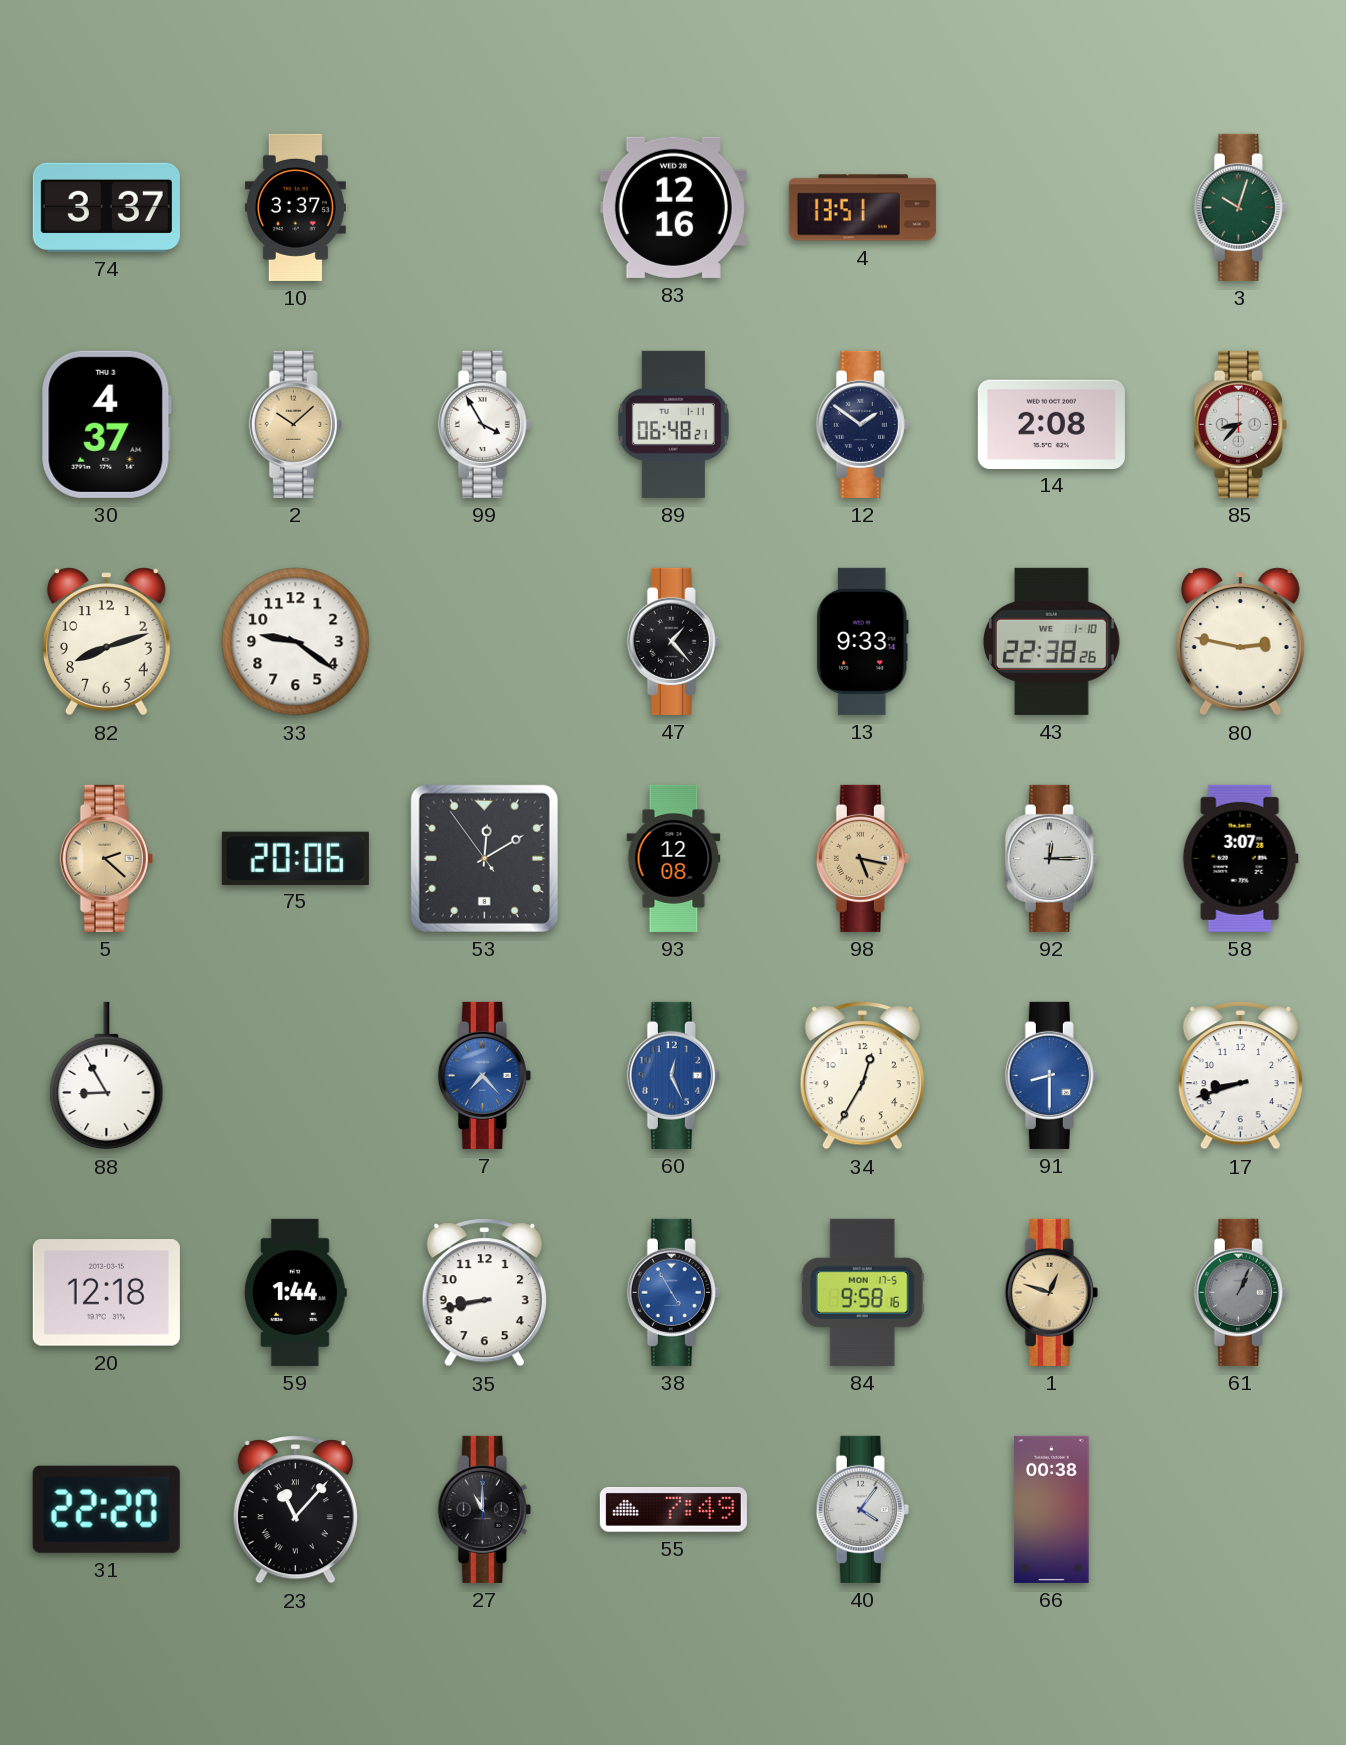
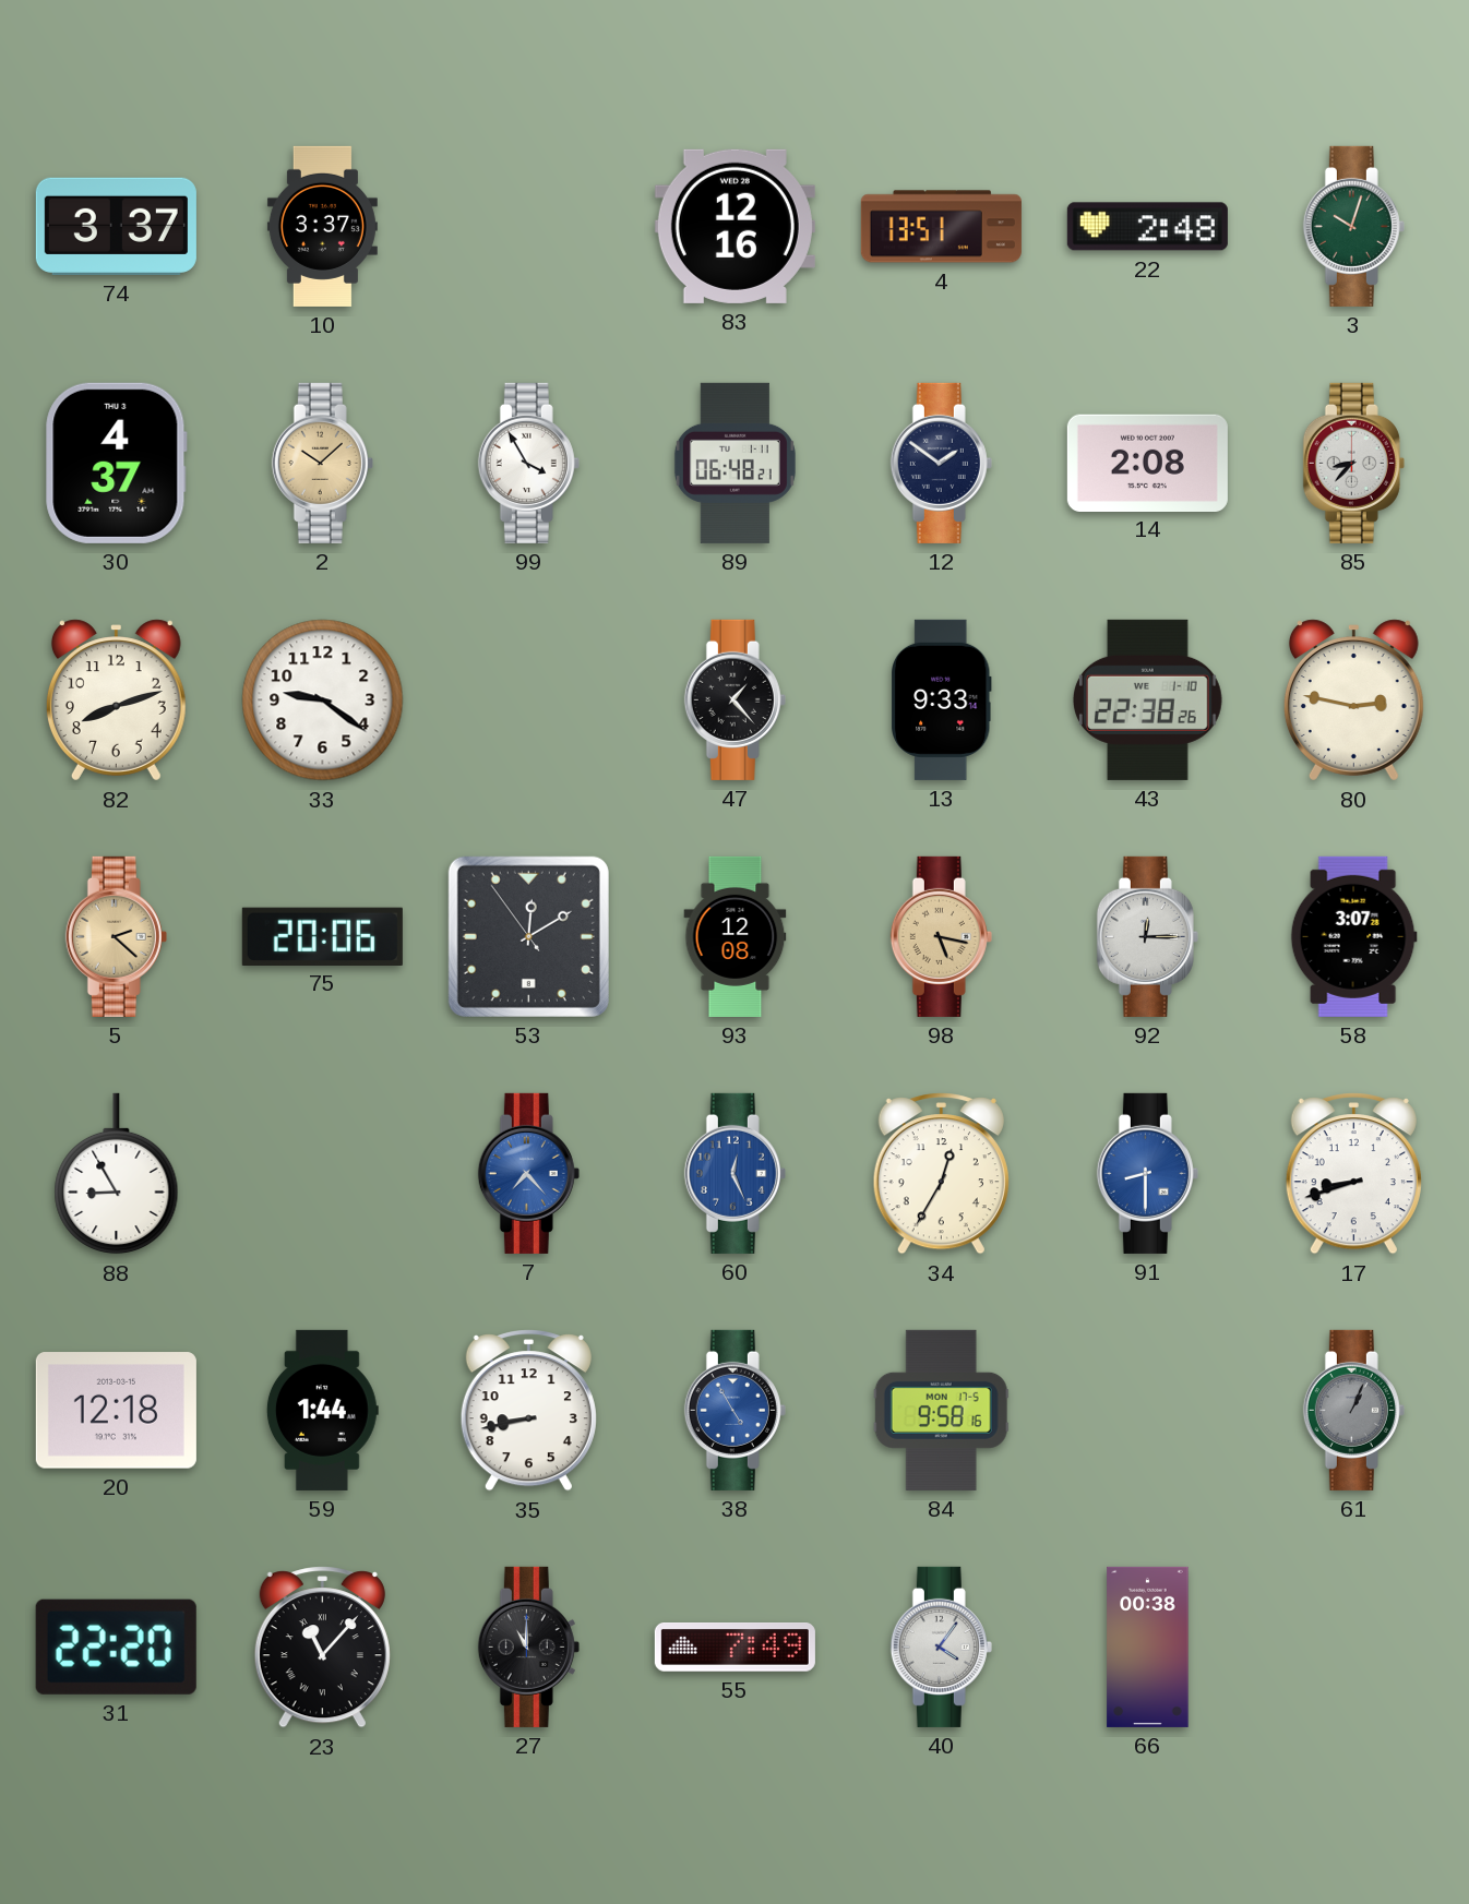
22: none -> 2:48
1: 12:48 -> none
